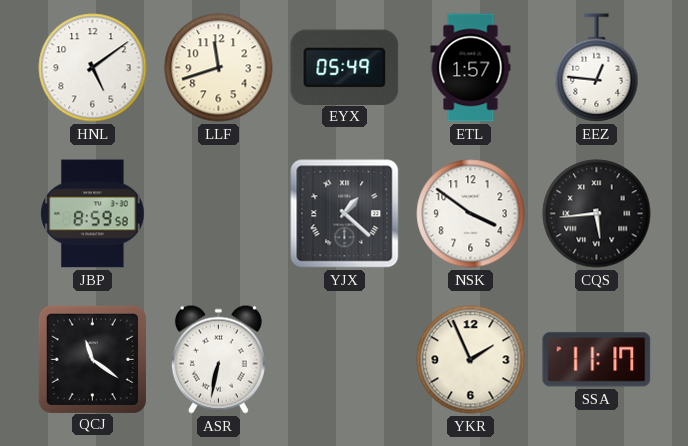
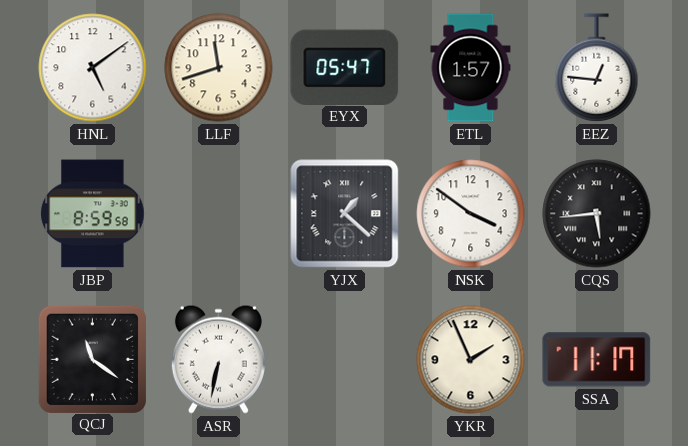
EYX: 05:49 -> 05:47
